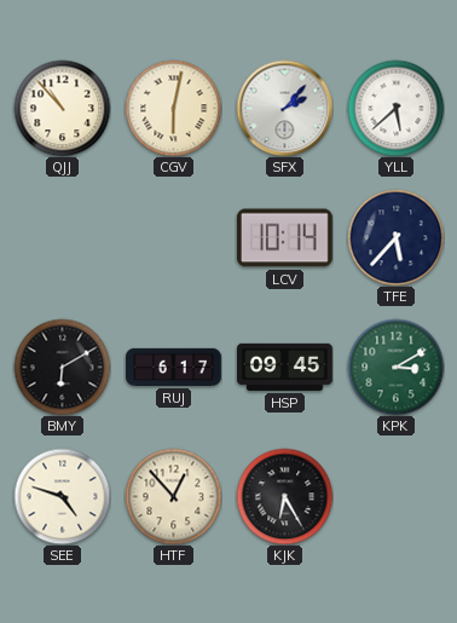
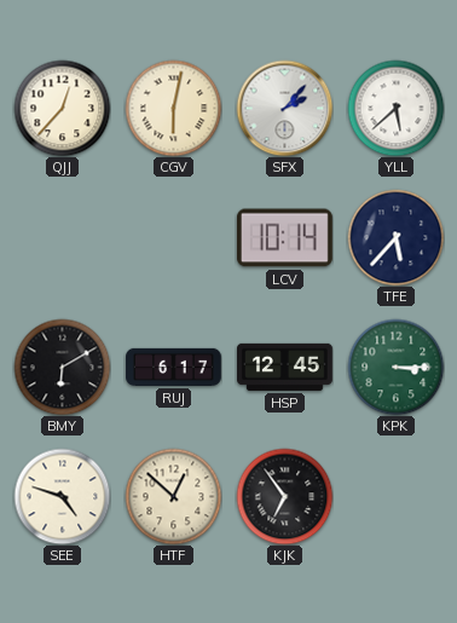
QJJ: 10:53 -> 12:37
HSP: 09:45 -> 12:45
KPK: 3:10 -> 3:15
HTF: 12:53 -> 12:52
KJK: 6:25 -> 6:54
